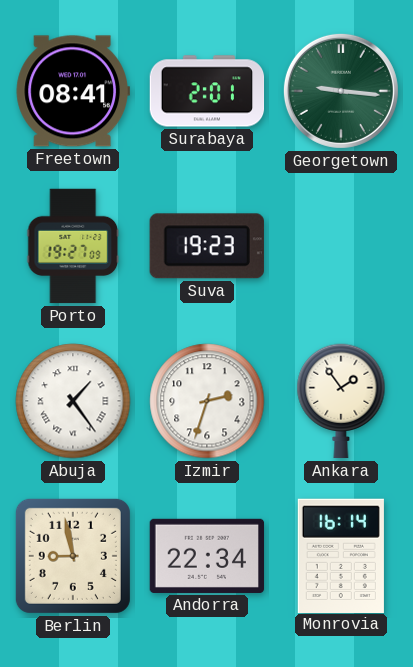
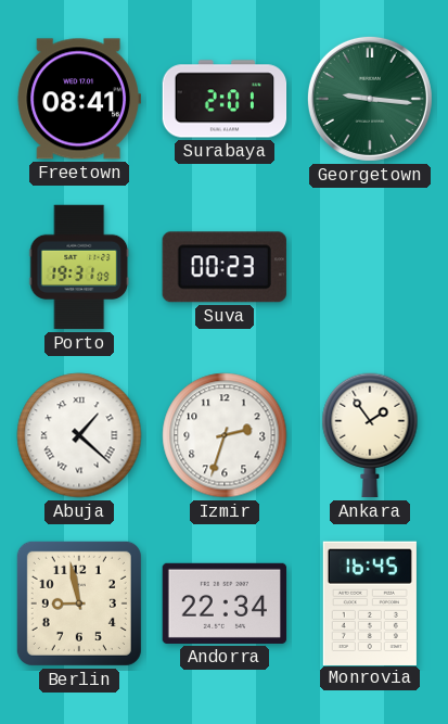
Porto: 19:27 -> 19:31
Suva: 19:23 -> 00:23
Abuja: 1:24 -> 1:22
Monrovia: 16:14 -> 16:45
